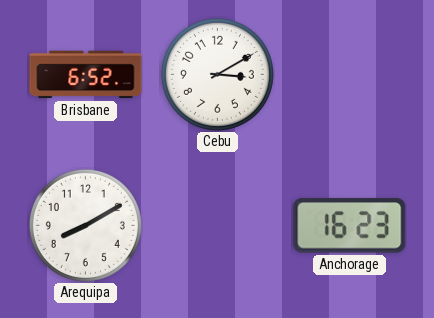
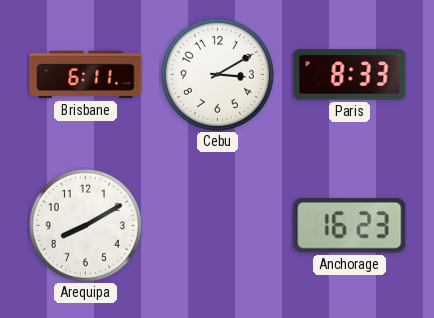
Brisbane: 6:52 -> 6:11
Paris: none -> 8:33
